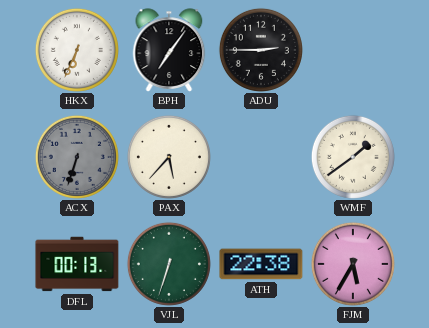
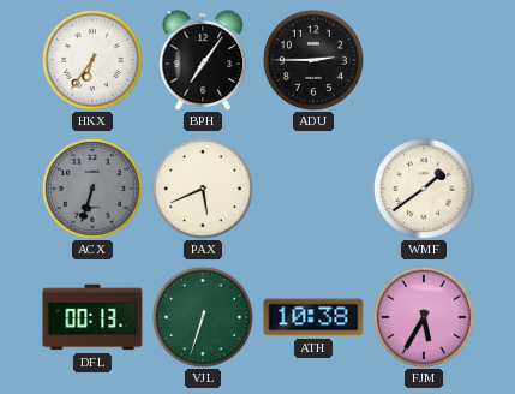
HKX: 6:34 -> 6:36
PAX: 5:37 -> 5:41
ATH: 22:38 -> 10:38
